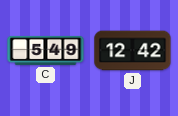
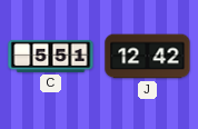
C: 5:49 -> 5:51
